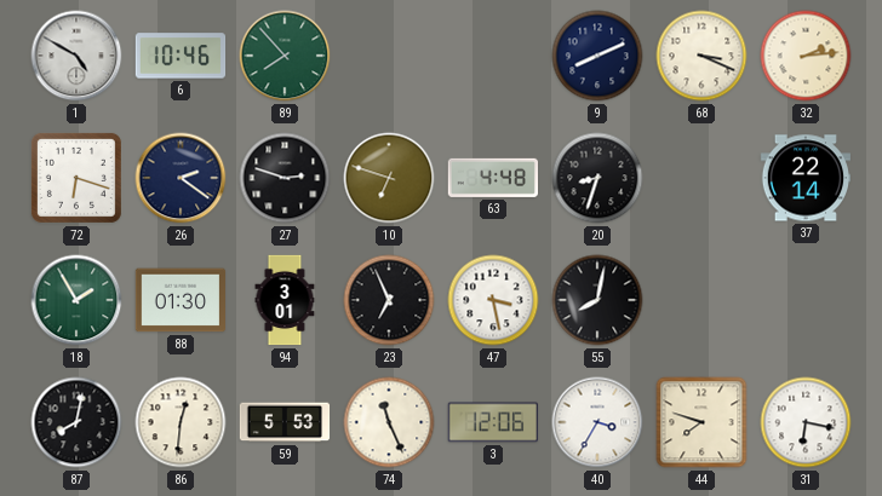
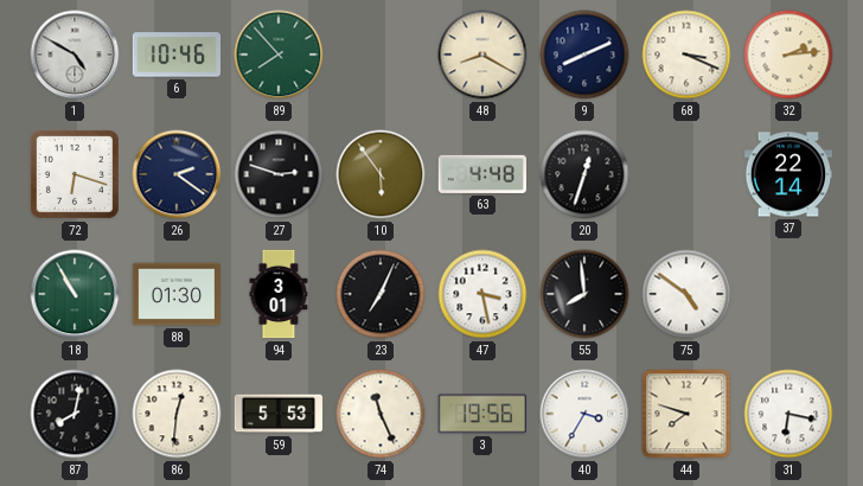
48: none -> 8:20
10: 6:48 -> 5:54
20: 8:33 -> 12:33
18: 1:55 -> 10:55
23: 6:56 -> 7:04
55: 8:02 -> 7:59
75: none -> 4:51
3: 12:06 -> 19:56
